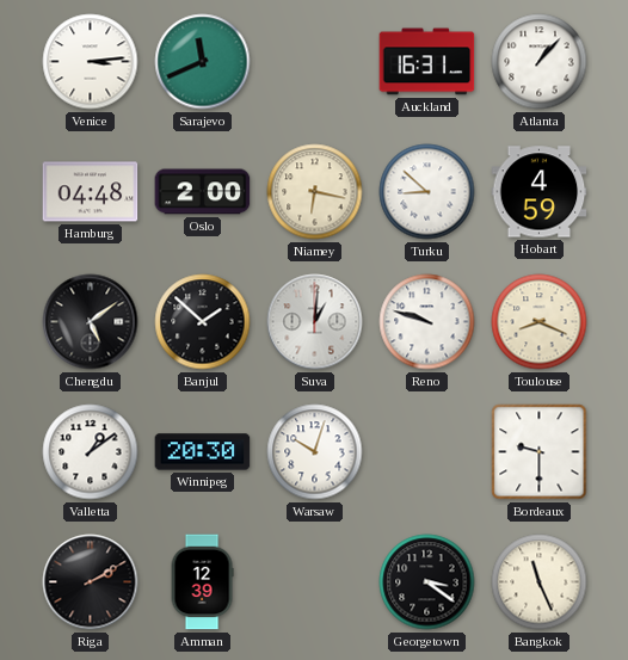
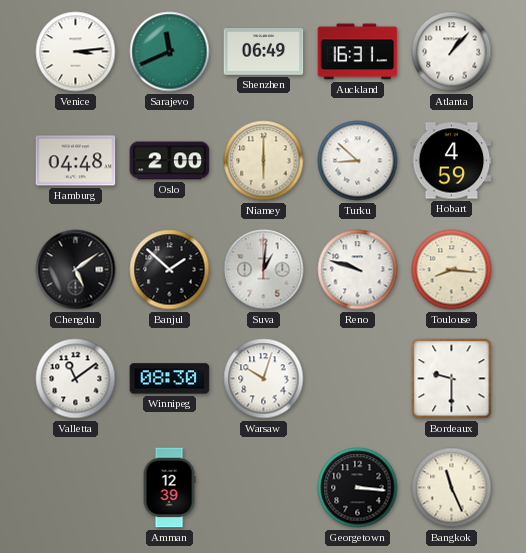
Shenzhen: none -> 06:49
Niamey: 6:17 -> 6:00
Toulouse: 8:19 -> 8:16
Valletta: 1:09 -> 11:09
Winnipeg: 20:30 -> 08:30
Riga: 2:10 -> none
Georgetown: 3:21 -> 3:16
